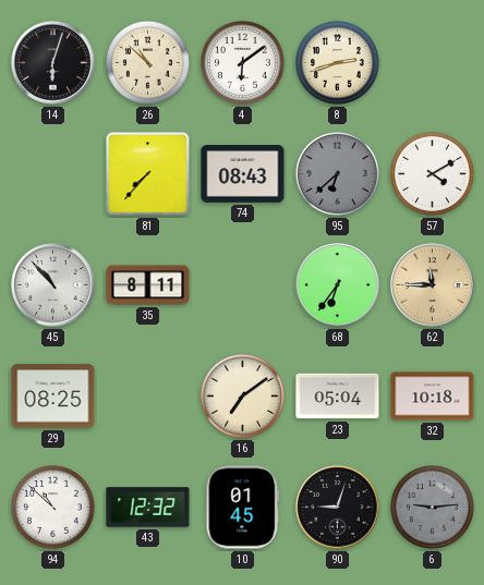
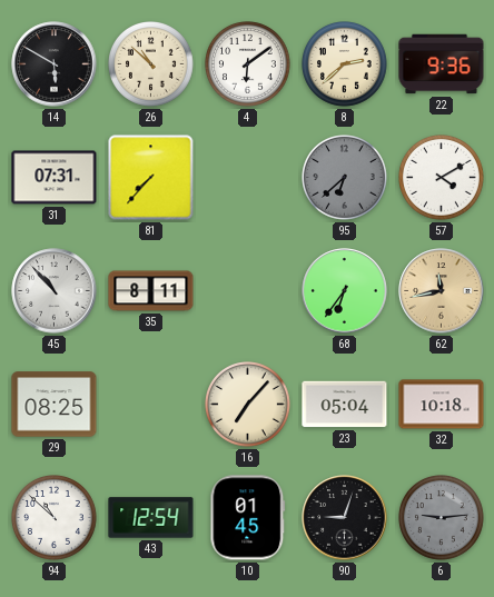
14: 6:03 -> 5:50
8: 2:42 -> 2:38
22: none -> 9:36
31: none -> 07:31
74: 08:43 -> none
62: 11:45 -> 11:43
16: 7:09 -> 7:07
43: 12:32 -> 12:54
